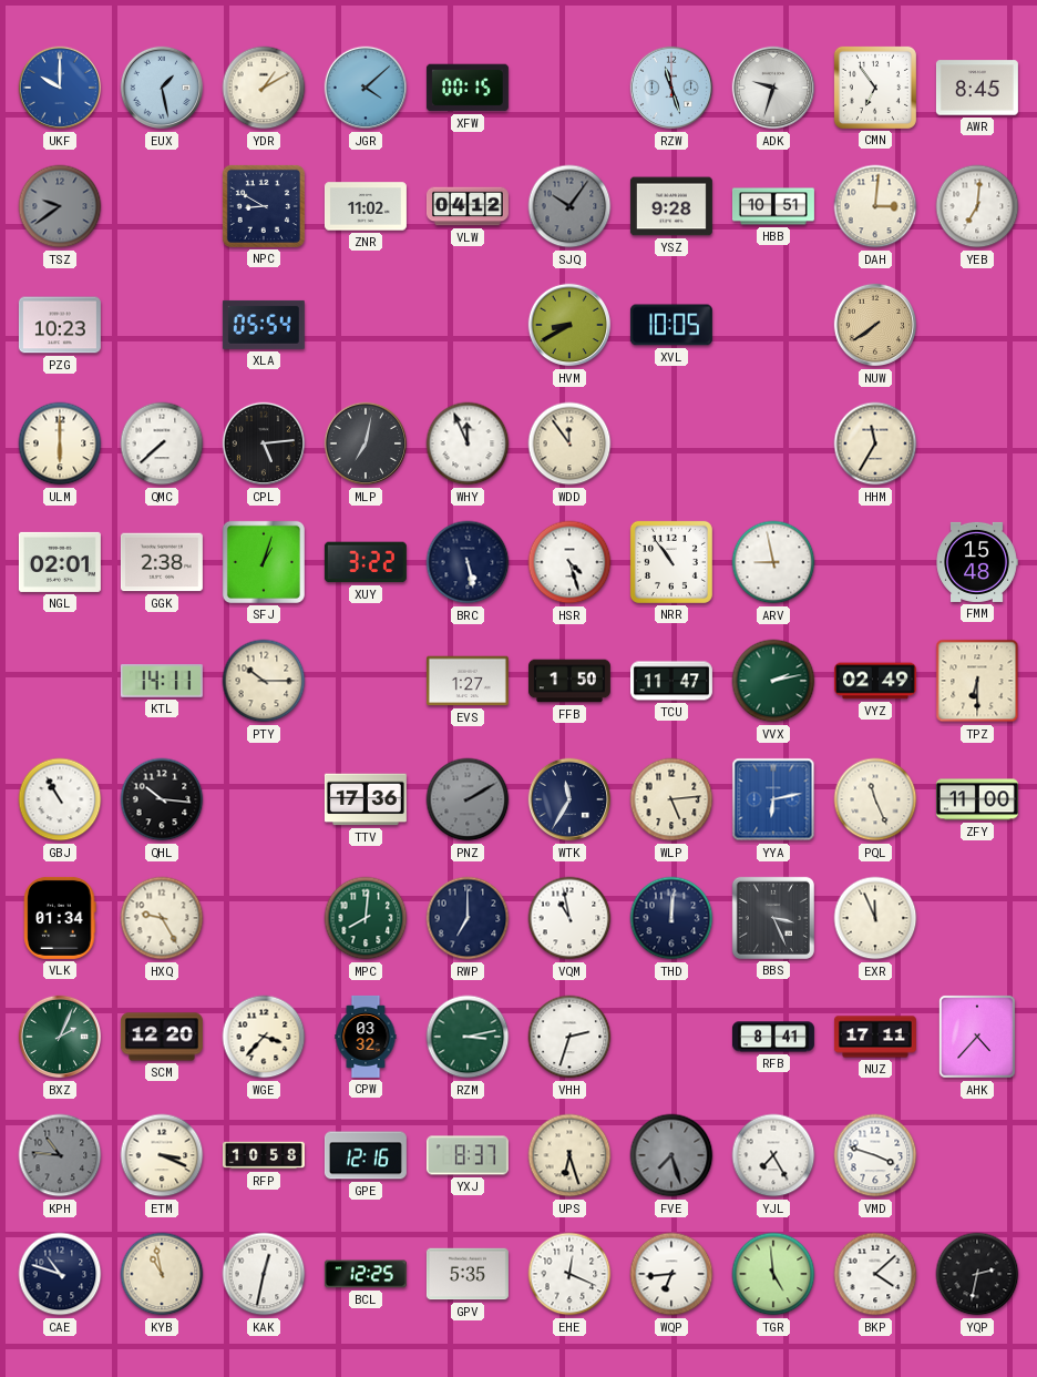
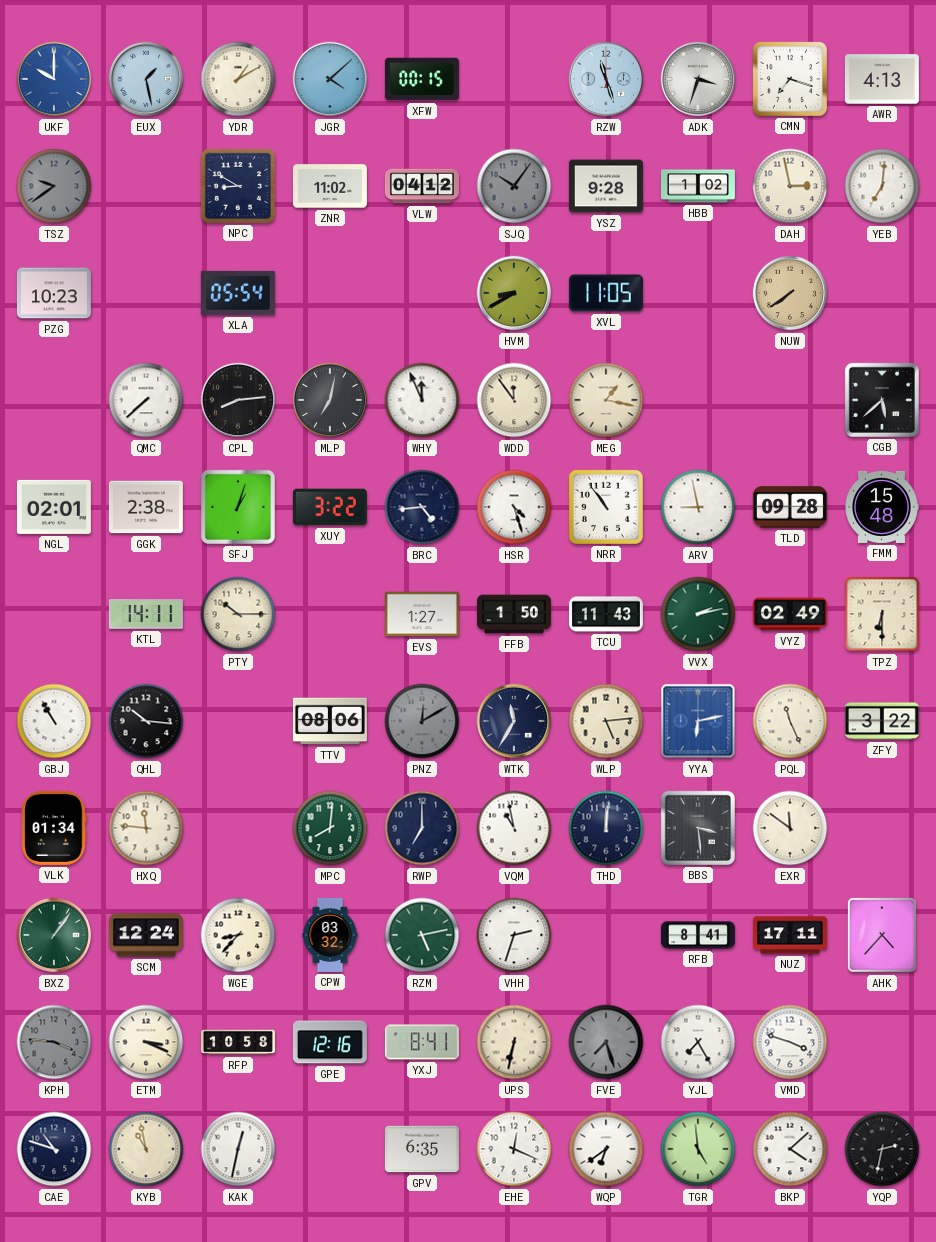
ADK: 9:33 -> 3:33
CMN: 6:54 -> 7:18
AWR: 8:45 -> 4:13
HBB: 10:51 -> 1:02
DAH: 3:01 -> 2:58
XVL: 10:05 -> 11:05
ULM: 6:00 -> none
CPL: 5:14 -> 8:14
MEG: none -> 1:17
HHM: 11:35 -> none
CGB: none -> 5:38
BRC: 5:28 -> 4:44
TLD: none -> 09:28
TCU: 11:47 -> 11:43
TTV: 17:36 -> 08:06
PNZ: 2:10 -> 12:10
ZFY: 11:00 -> 3:22
HXQ: 9:25 -> 11:46
BBS: 3:26 -> 3:29
EXR: 11:56 -> 11:51
BXZ: 2:04 -> 1:06
SCM: 12:20 -> 12:24
WGE: 3:37 -> 8:37
RZM: 3:13 -> 5:13
KPH: 10:46 -> 3:46
YXJ: 8:37 -> 8:41
UPS: 6:27 -> 6:32
BCL: 12:25 -> none
GPV: 5:35 -> 6:35
WQP: 6:44 -> 6:39
